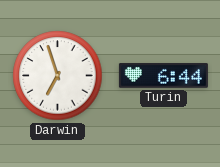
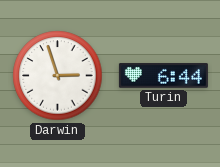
Darwin: 6:57 -> 2:57
